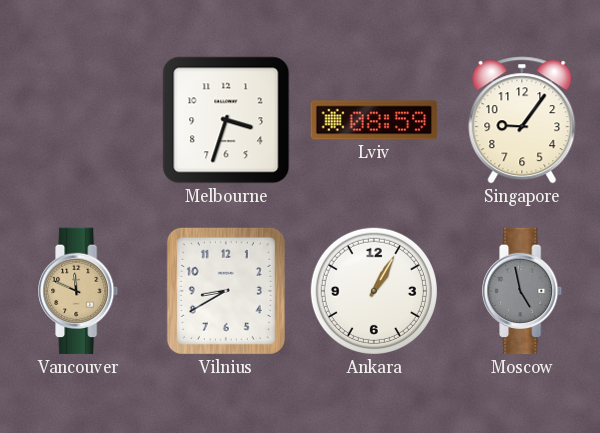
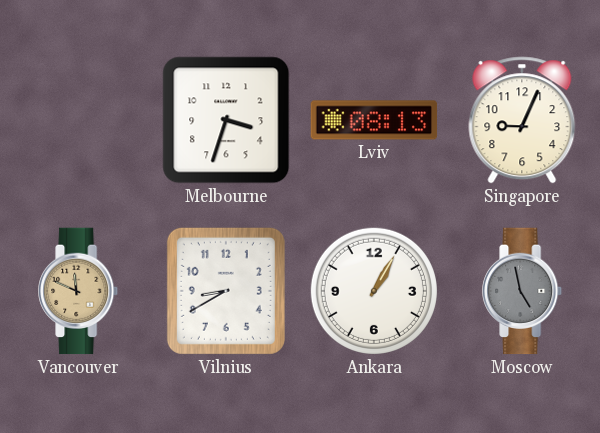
Lviv: 08:59 -> 08:13
Singapore: 9:06 -> 9:04
